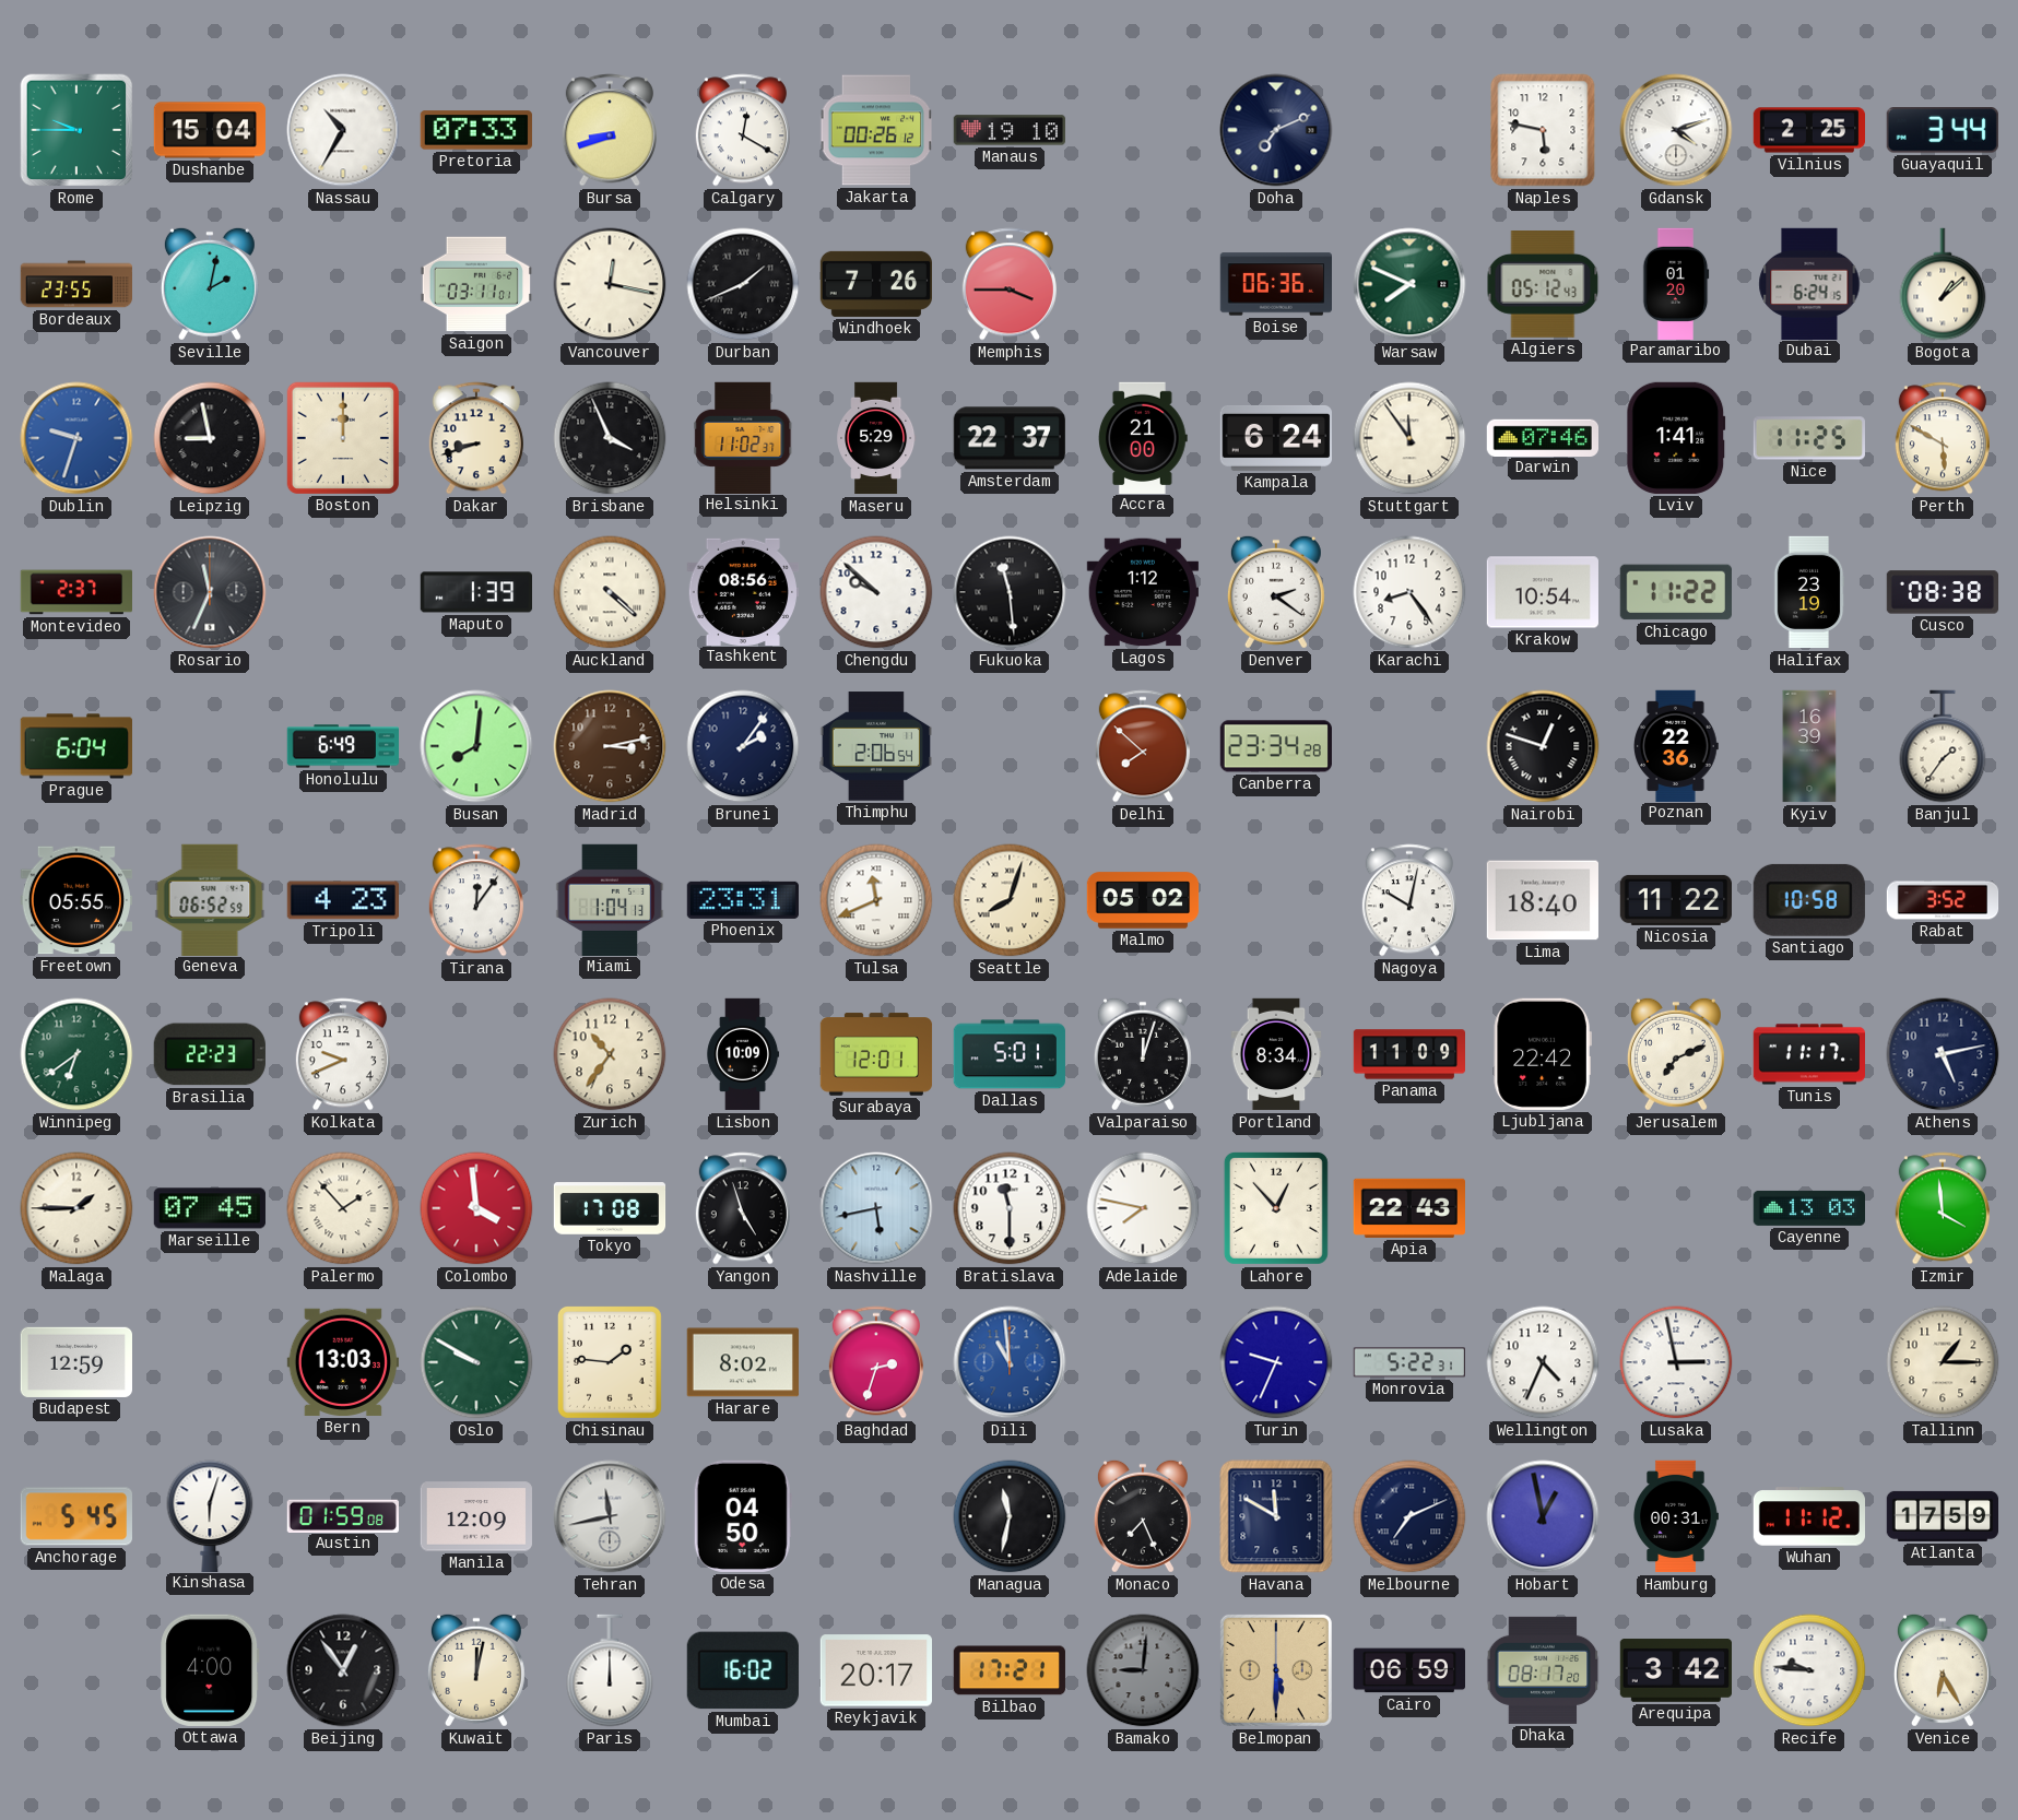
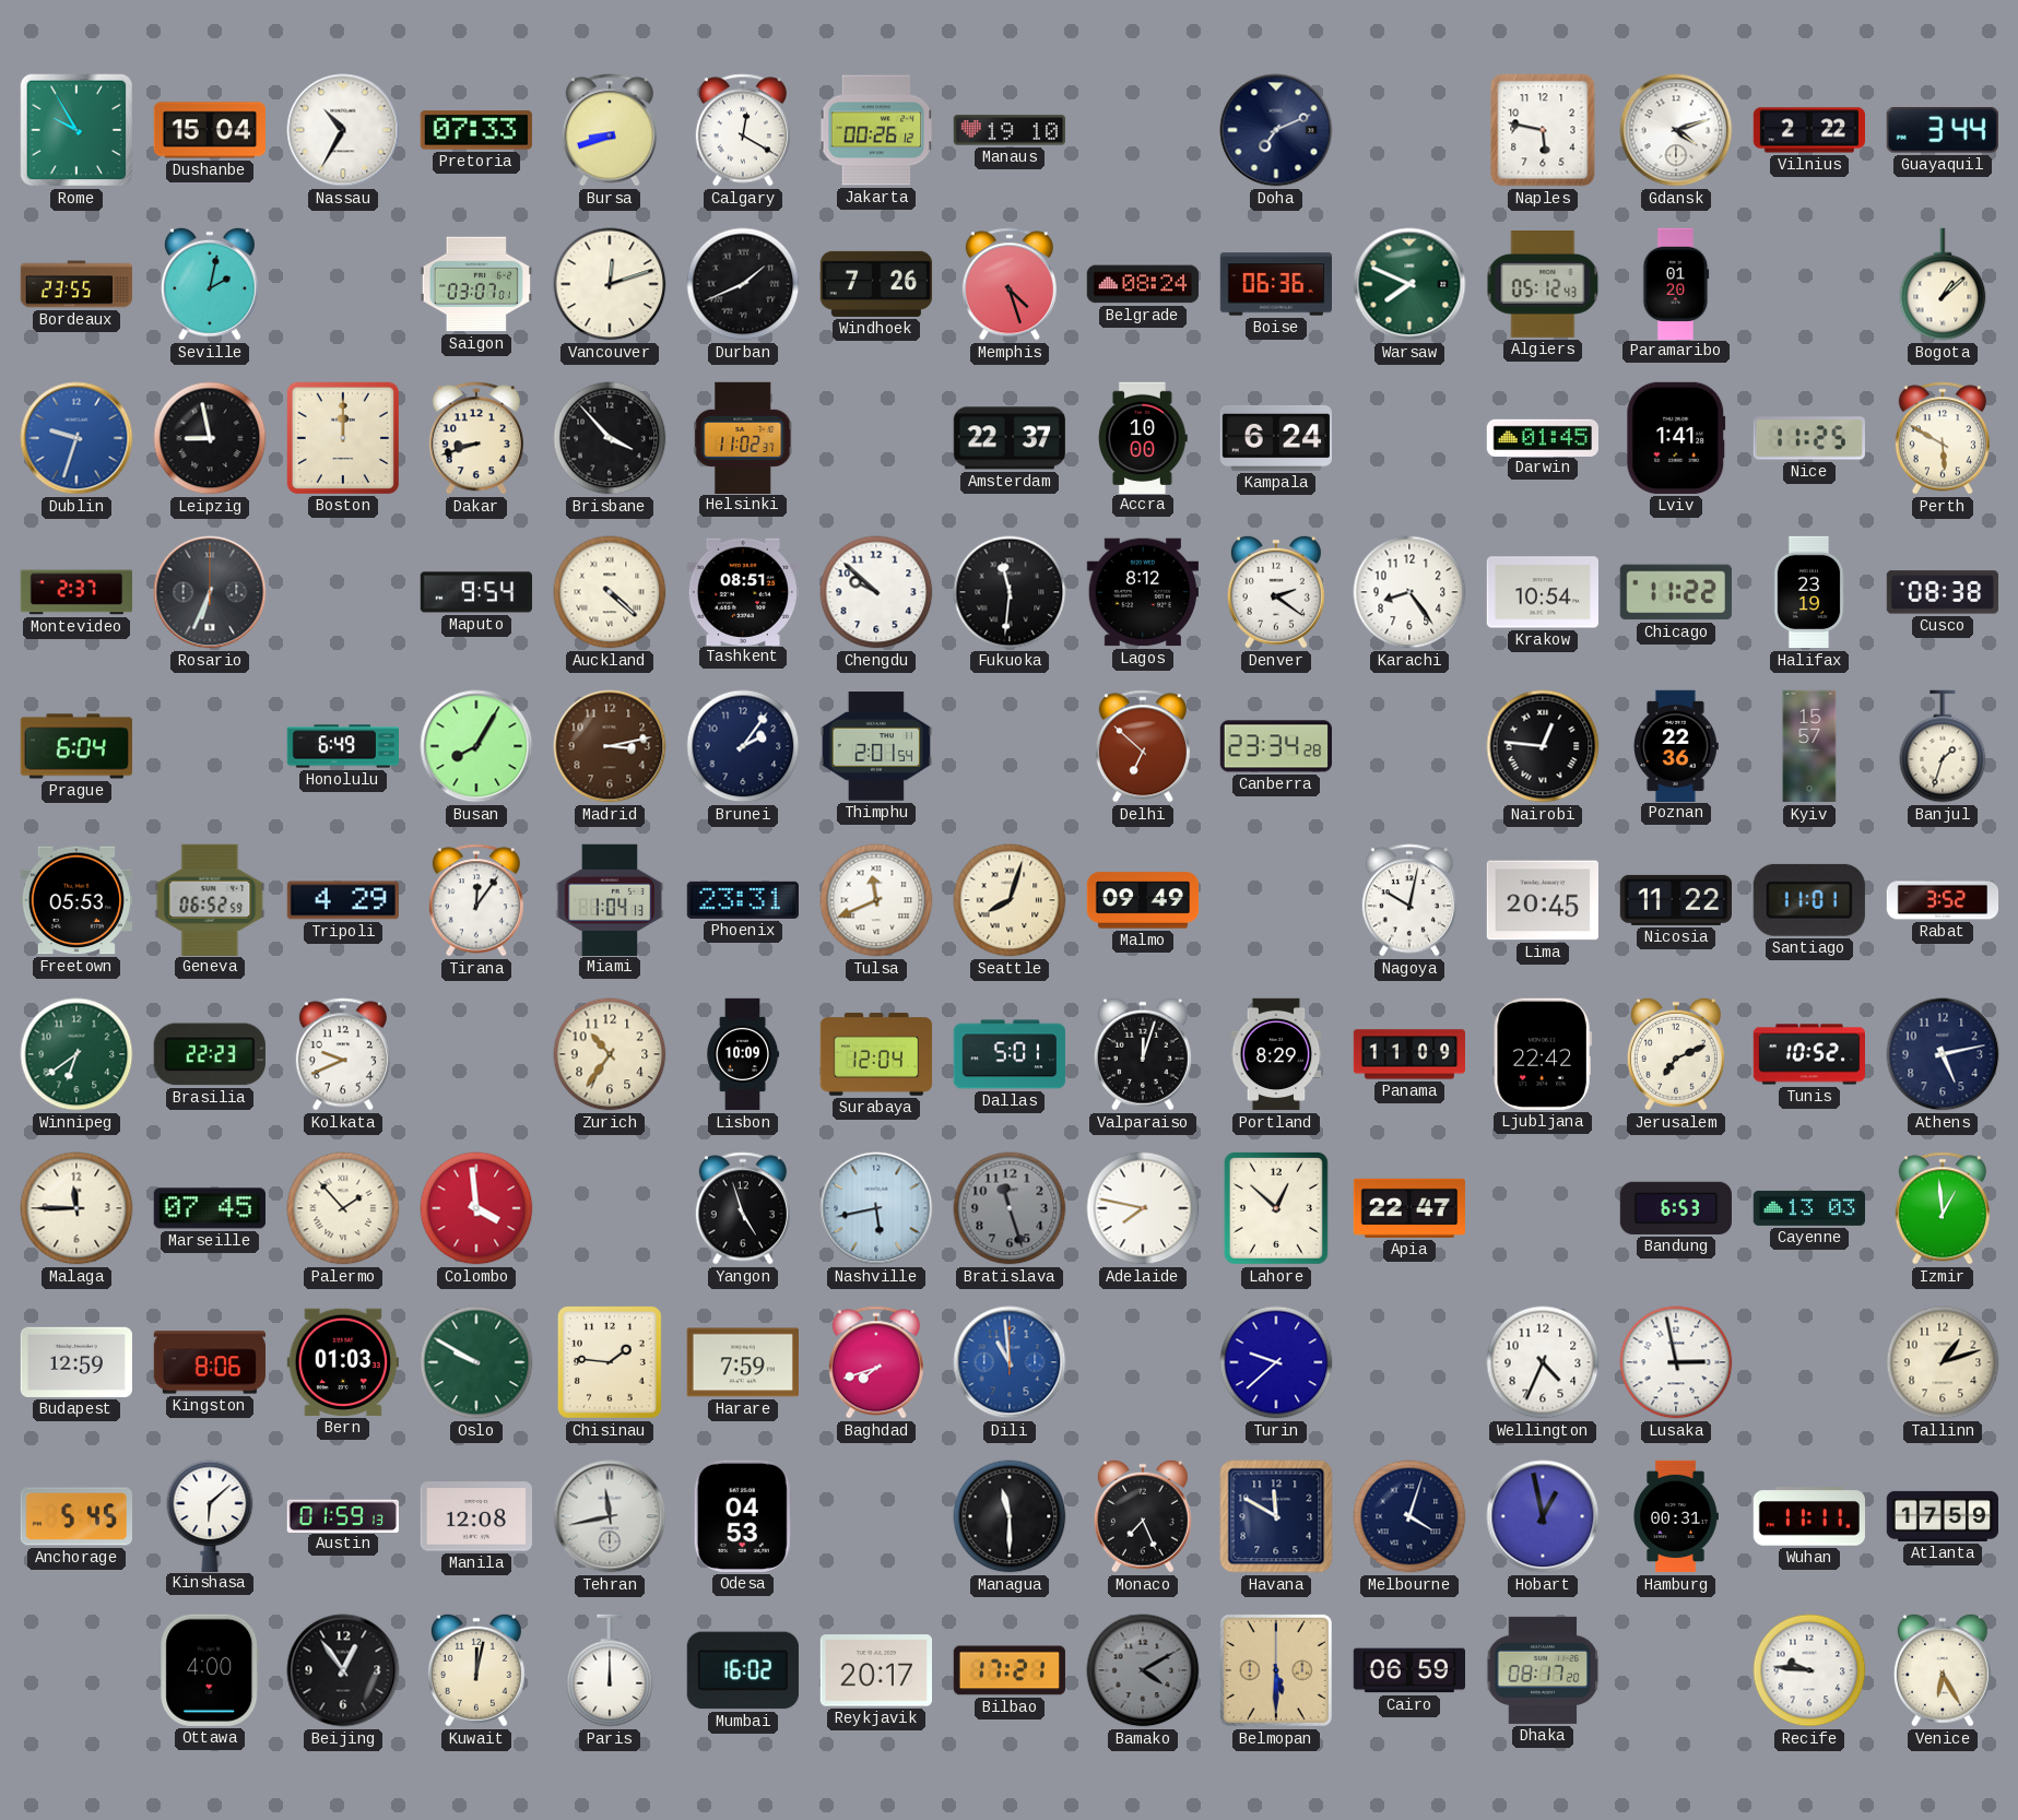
Rome: 9:45 -> 9:55
Vilnius: 2:25 -> 2:22
Saigon: 03:11 -> 03:07
Vancouver: 12:17 -> 12:12
Memphis: 3:45 -> 4:27
Belgrade: none -> 08:24
Dubai: 6:24 -> none
Brisbane: 3:56 -> 3:53
Maseru: 5:29 -> none
Accra: 21:00 -> 10:00
Stuttgart: 11:54 -> none
Darwin: 07:46 -> 01:45
Rosario: 11:34 -> 6:34
Maputo: 1:39 -> 9:54
Tashkent: 08:56 -> 08:51
Fukuoka: 11:29 -> 11:31
Lagos: 1:12 -> 8:12
Busan: 8:01 -> 8:05
Thimphu: 2:06 -> 2:01
Delhi: 7:52 -> 6:52
Nairobi: 12:48 -> 12:46
Kyiv: 16:39 -> 15:57
Banjul: 1:36 -> 1:33
Freetown: 05:55 -> 05:53
Tripoli: 4:23 -> 4:29
Malmo: 05:02 -> 09:49
Lima: 18:40 -> 20:45
Santiago: 10:58 -> 11:01
Surabaya: 12:01 -> 12:04
Portland: 8:34 -> 8:29
Tunis: 11:17 -> 10:52
Malaga: 1:45 -> 11:45
Tokyo: 17:08 -> none
Bratislava: 11:30 -> 11:27
Bratislava dial: white -> grey
Lahore: 12:53 -> 12:52
Apia: 22:43 -> 22:47
Bandung: none -> 6:53
Izmir: 3:59 -> 12:59
Kingston: none -> 8:06
Bern: 13:03 -> 01:03
Harare: 8:02 -> 7:59
Baghdad: 2:33 -> 7:42
Turin: 9:34 -> 9:38
Monrovia: 5:22 -> none
Tallinn: 1:15 -> 1:12
Kinshasa: 6:03 -> 6:08
Austin: 01:59:08 -> 01:59:13
Manila: 12:09 -> 12:08
Odesa: 04:50 -> 04:53
Managua: 11:32 -> 11:30
Melbourne: 7:11 -> 4:03
Wuhan: 11:12 -> 11:11
Bamako: 9:01 -> 4:10
Arequipa: 3:42 -> none
